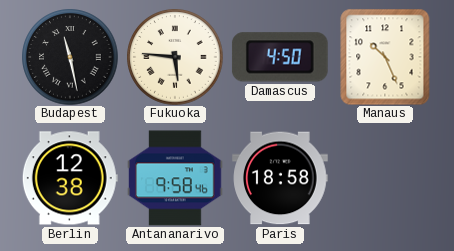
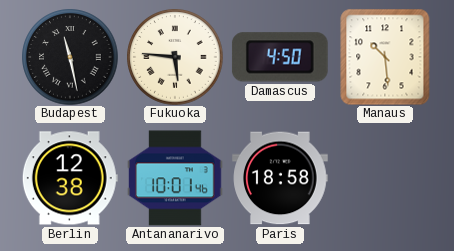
Manaus: 10:26 -> 10:29
Antananarivo: 9:58 -> 10:01
